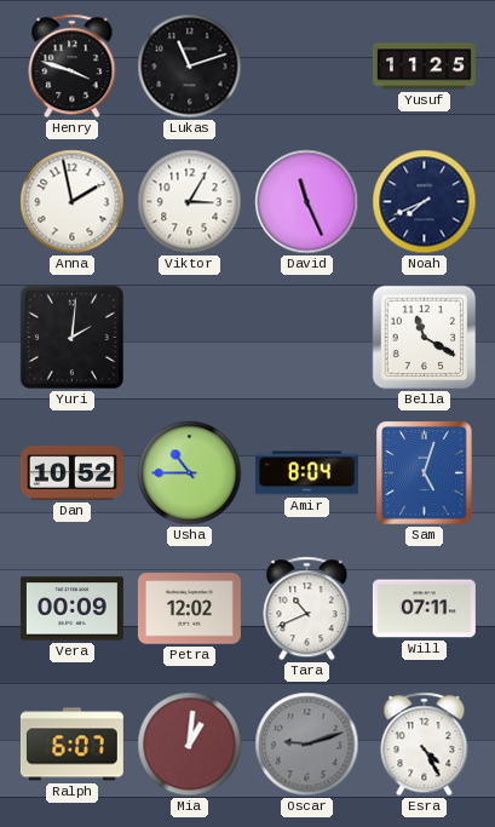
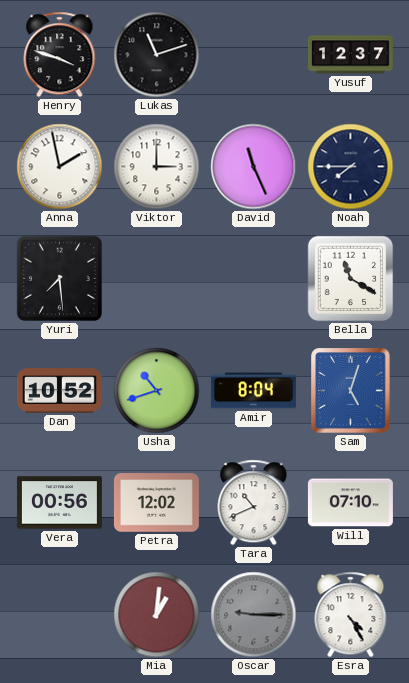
Yusuf: 11:25 -> 12:37
Viktor: 3:05 -> 3:00
Noah: 7:41 -> 7:45
Yuri: 2:01 -> 7:29
Usha: 10:45 -> 10:42
Vera: 00:09 -> 00:56
Will: 07:11 -> 07:10
Ralph: 6:07 -> none
Oscar: 9:12 -> 9:15
